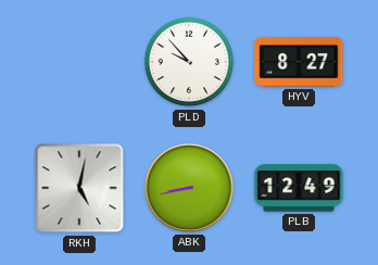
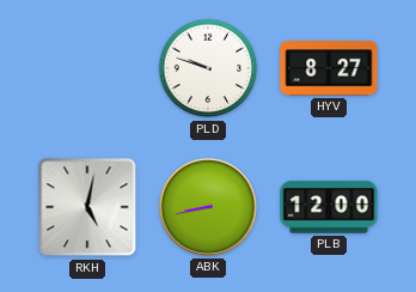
PLD: 9:53 -> 9:48
PLB: 12:49 -> 12:00
